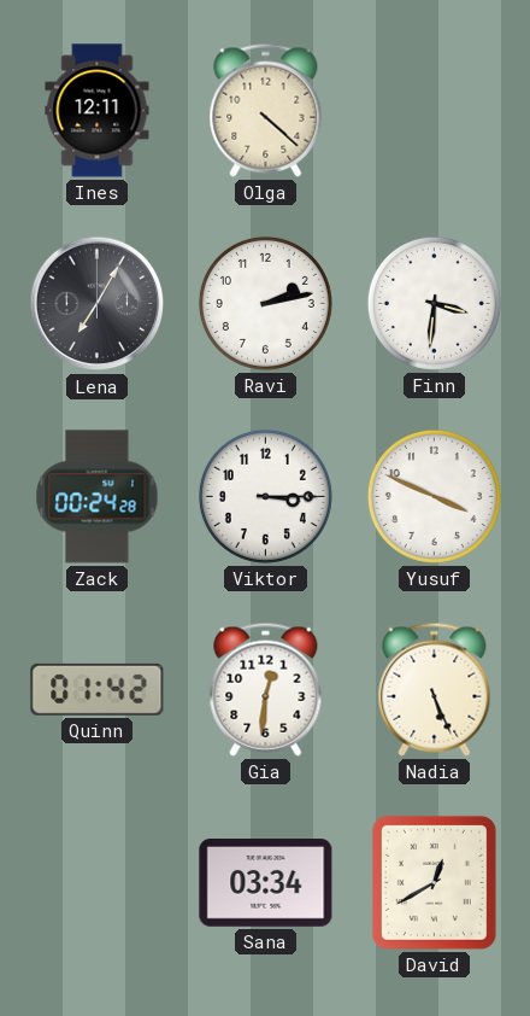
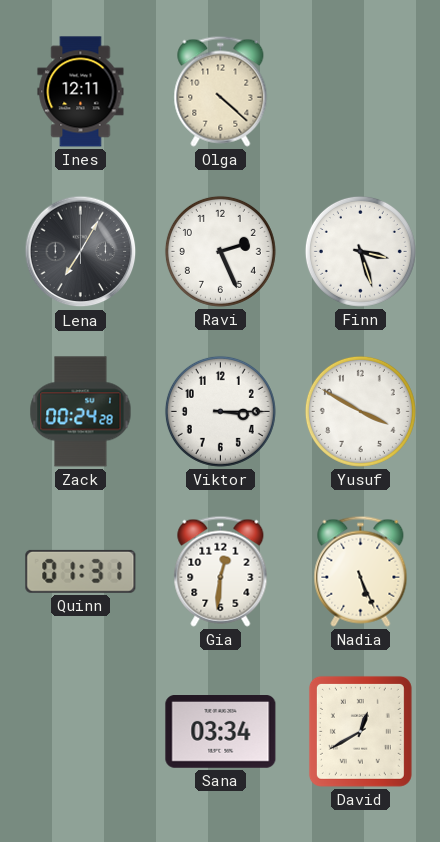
Ravi: 2:13 -> 2:26
Finn: 3:31 -> 3:27
Yusuf: 3:49 -> 3:50
Quinn: 01:42 -> 01:31
